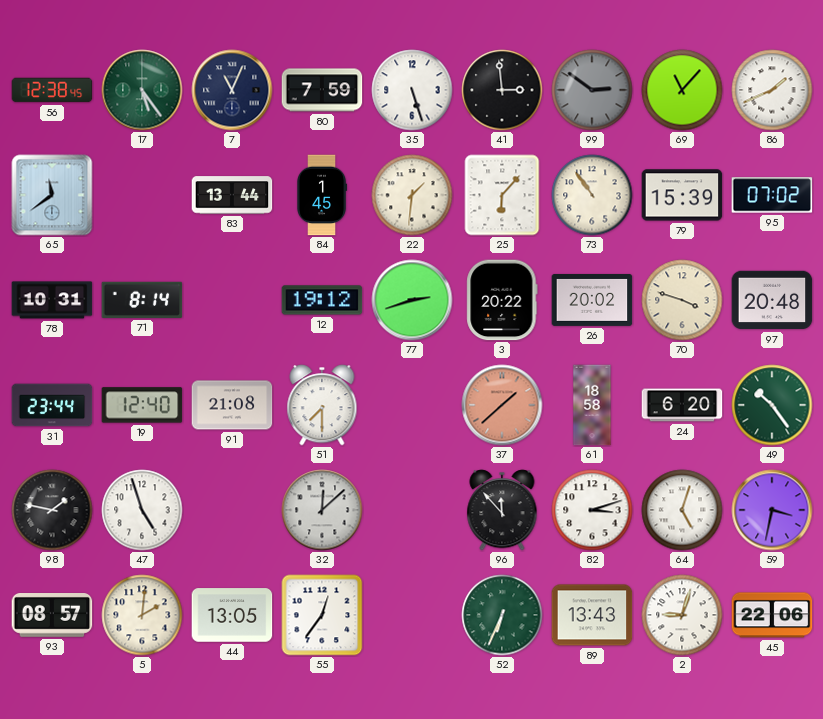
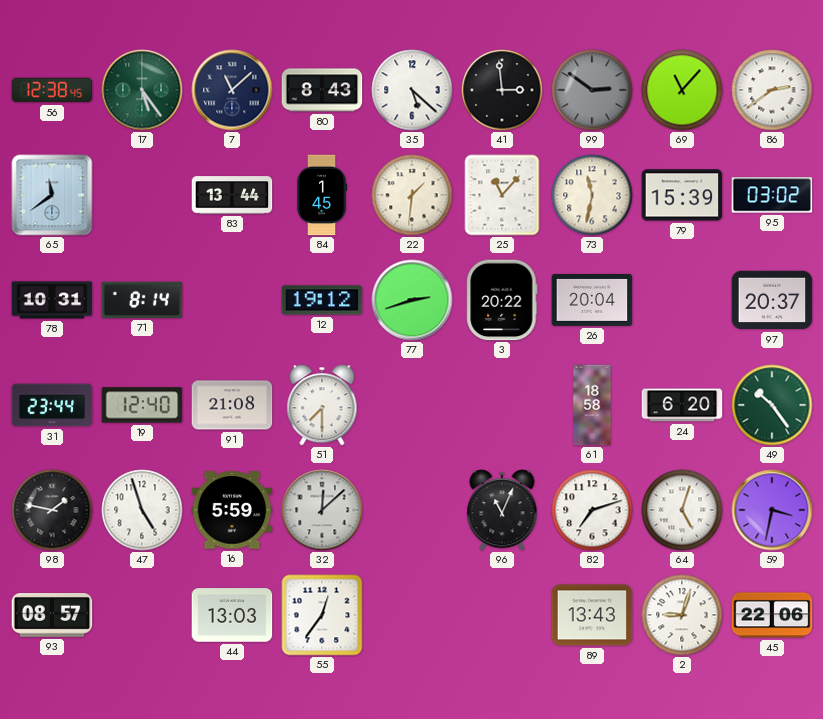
7: 11:04 -> 11:08
80: 7:59 -> 8:43
35: 5:27 -> 5:22
86: 1:41 -> 2:39
25: 6:07 -> 11:07
73: 10:54 -> 11:32
95: 07:02 -> 03:02
26: 20:02 -> 20:04
70: 3:48 -> none
97: 20:48 -> 20:37
37: 1:38 -> none
16: none -> 5:59
96: 11:53 -> 11:04
82: 3:12 -> 7:12
5: 2:01 -> none
44: 13:05 -> 13:03
52: 6:34 -> none
